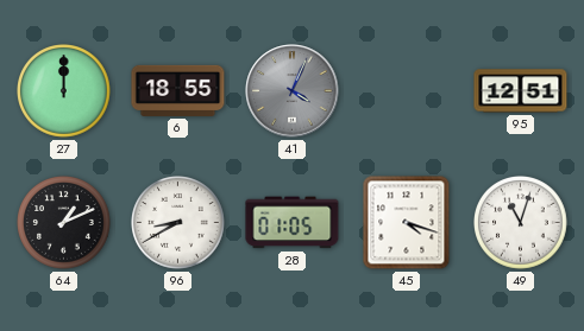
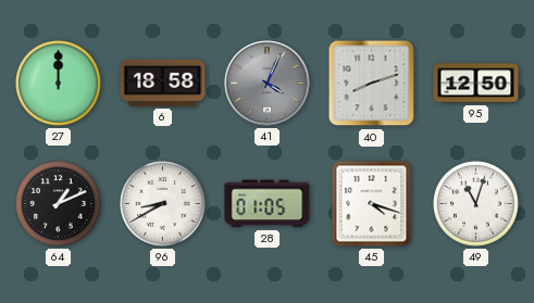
6: 18:55 -> 18:58
40: none -> 8:12
95: 12:51 -> 12:50
